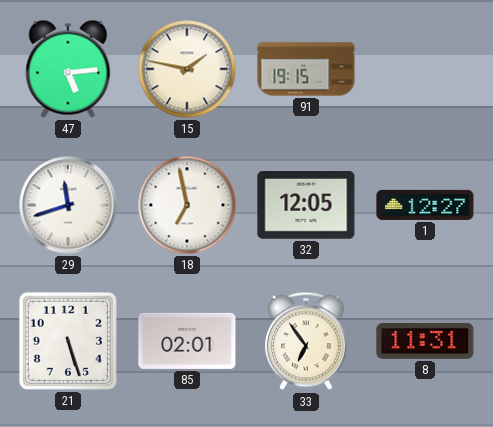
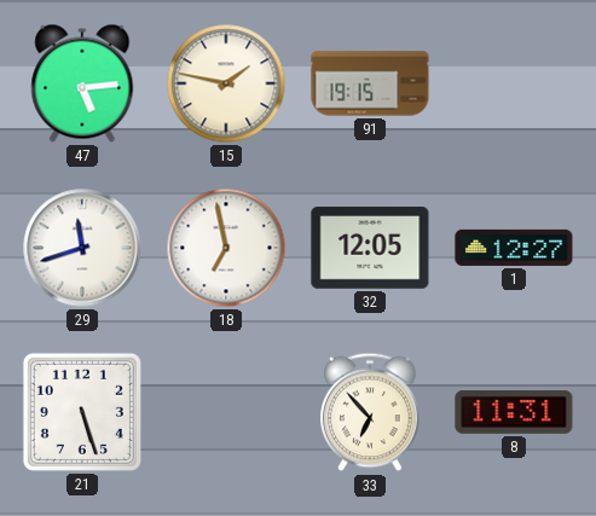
85: 02:01 -> none
33: 6:54 -> 6:53
